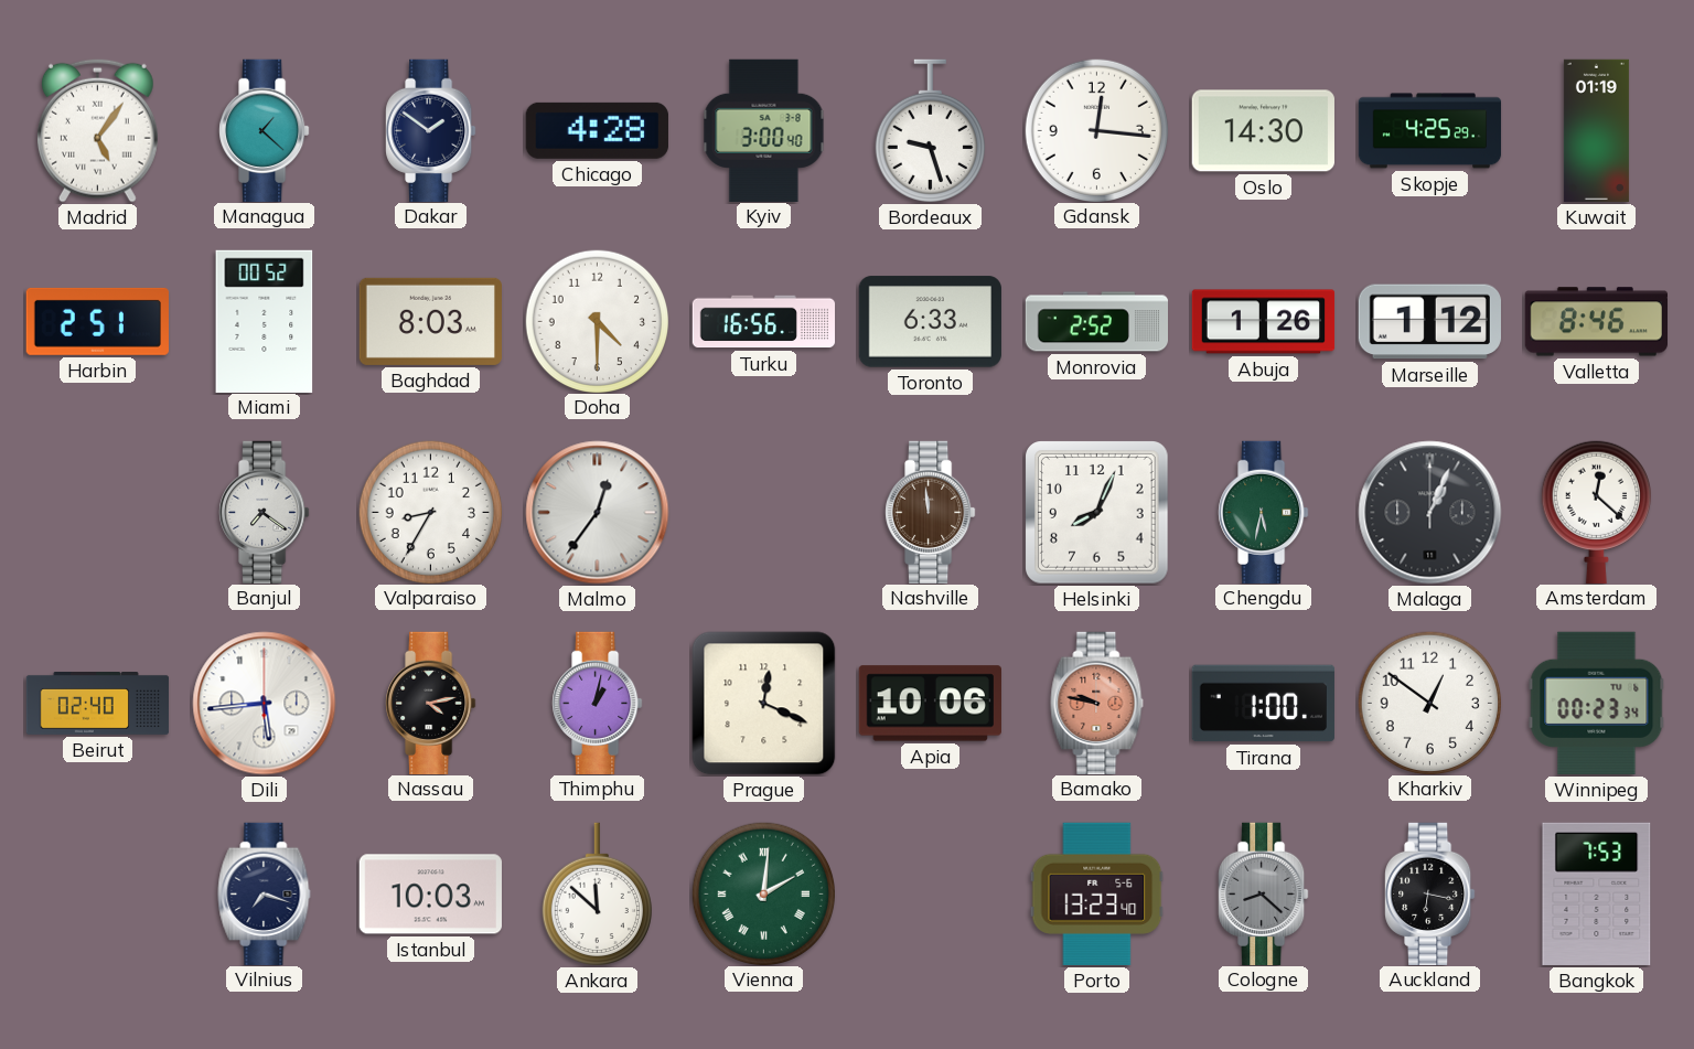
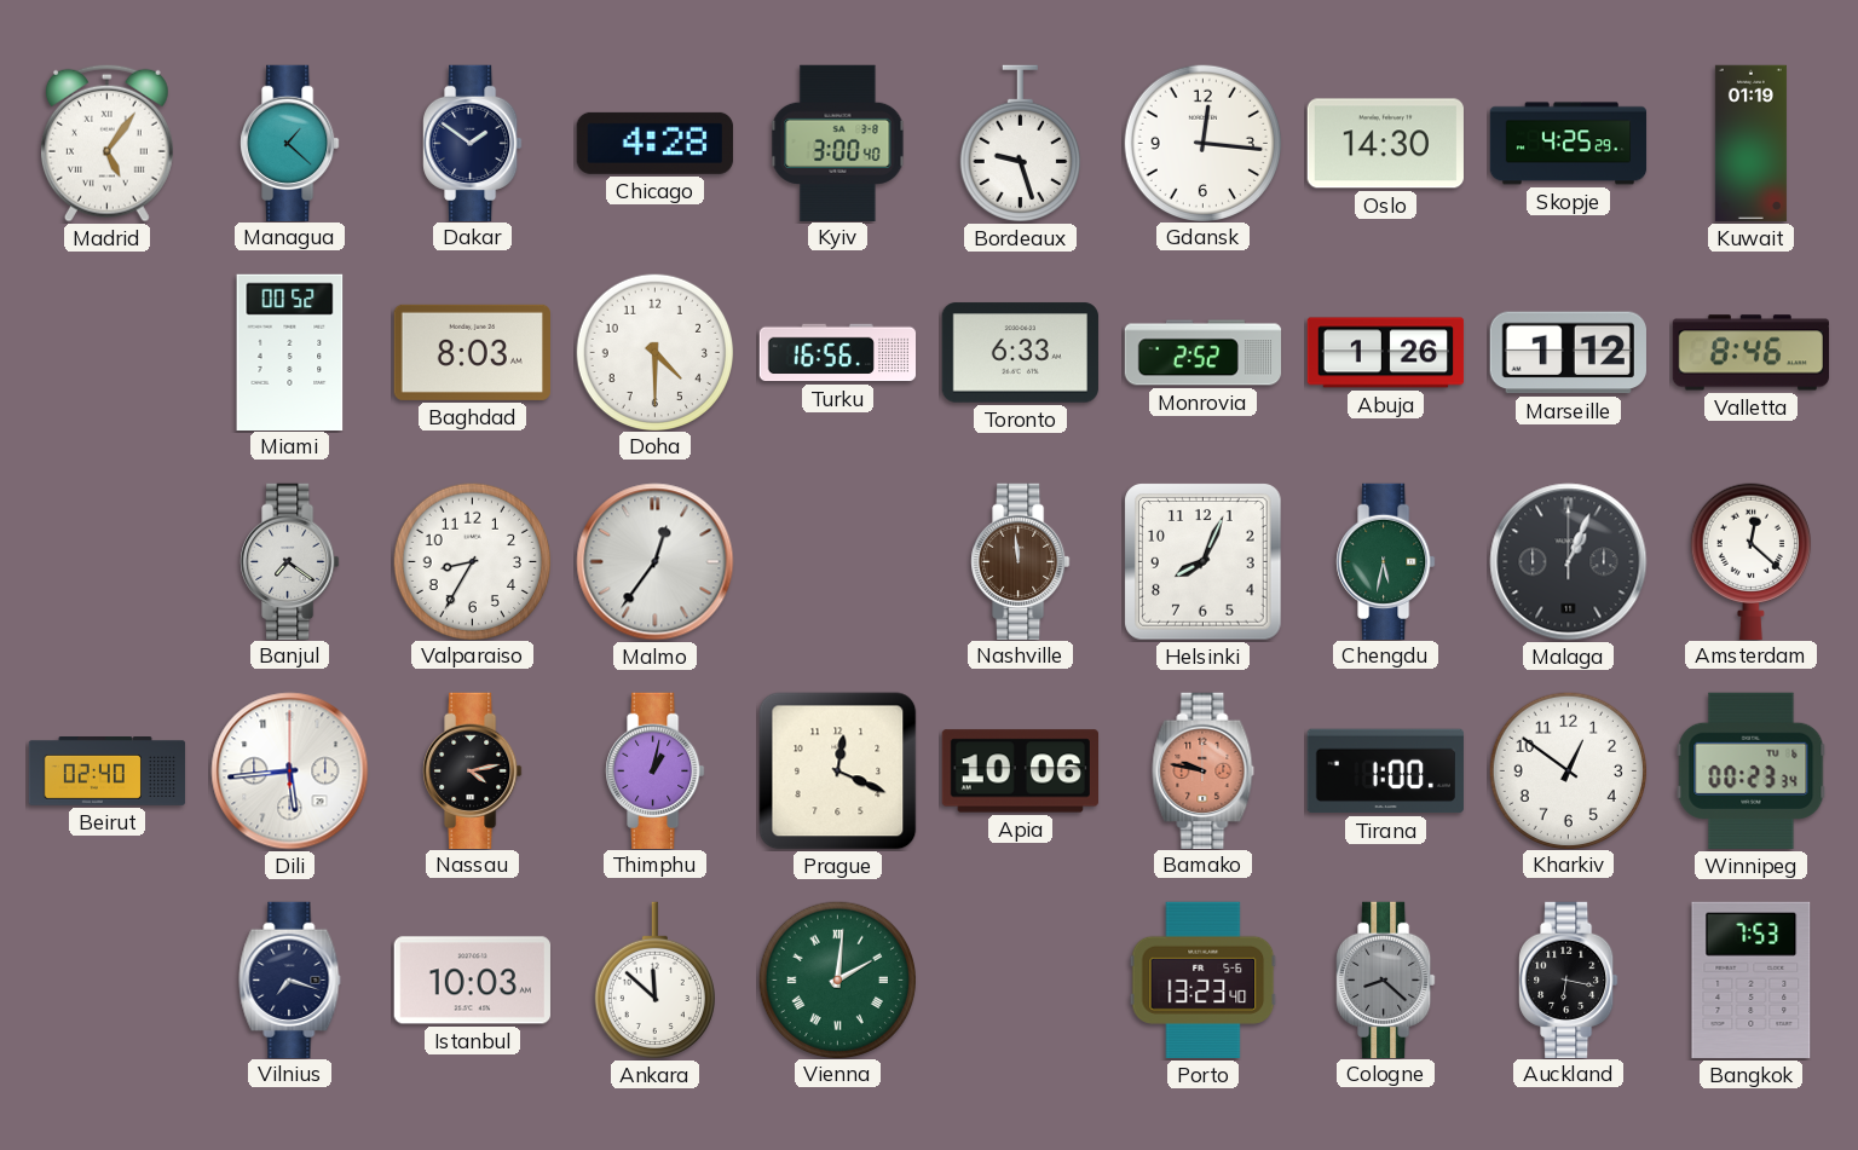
Harbin: 2:51 -> none
